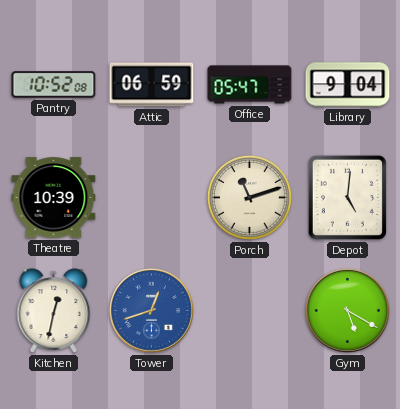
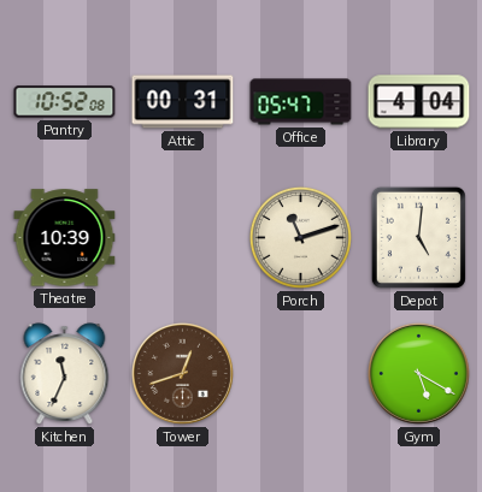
Attic: 06:59 -> 00:31
Library: 9:04 -> 4:04
Kitchen: 12:32 -> 11:34
Tower dial: blue -> brown
